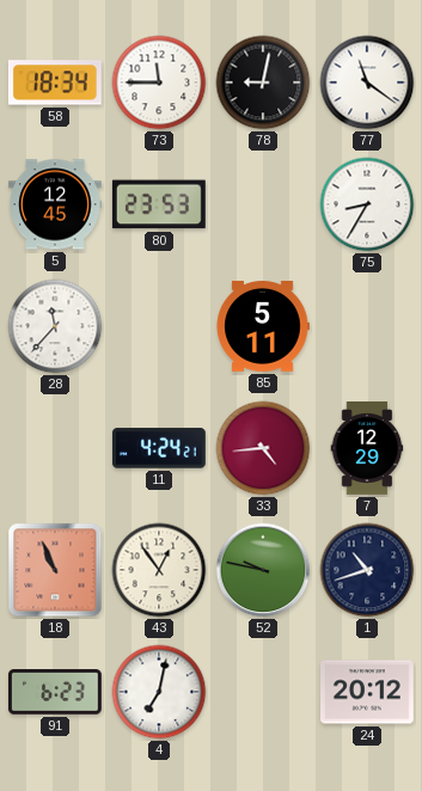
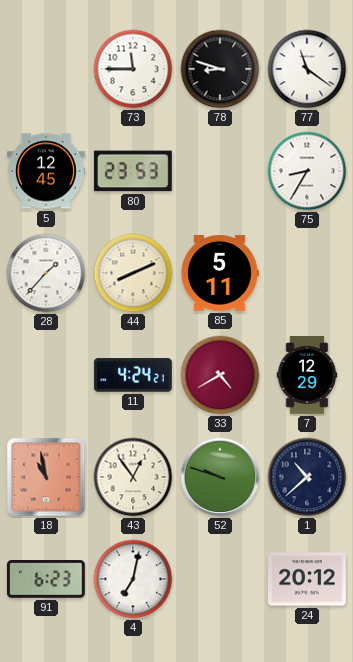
58: 18:34 -> none
78: 9:02 -> 8:48
28: 11:37 -> 1:37
44: none -> 8:11
33: 4:44 -> 4:40
18: 10:56 -> 10:58
52: 9:47 -> 9:48
1: 10:42 -> 10:38
